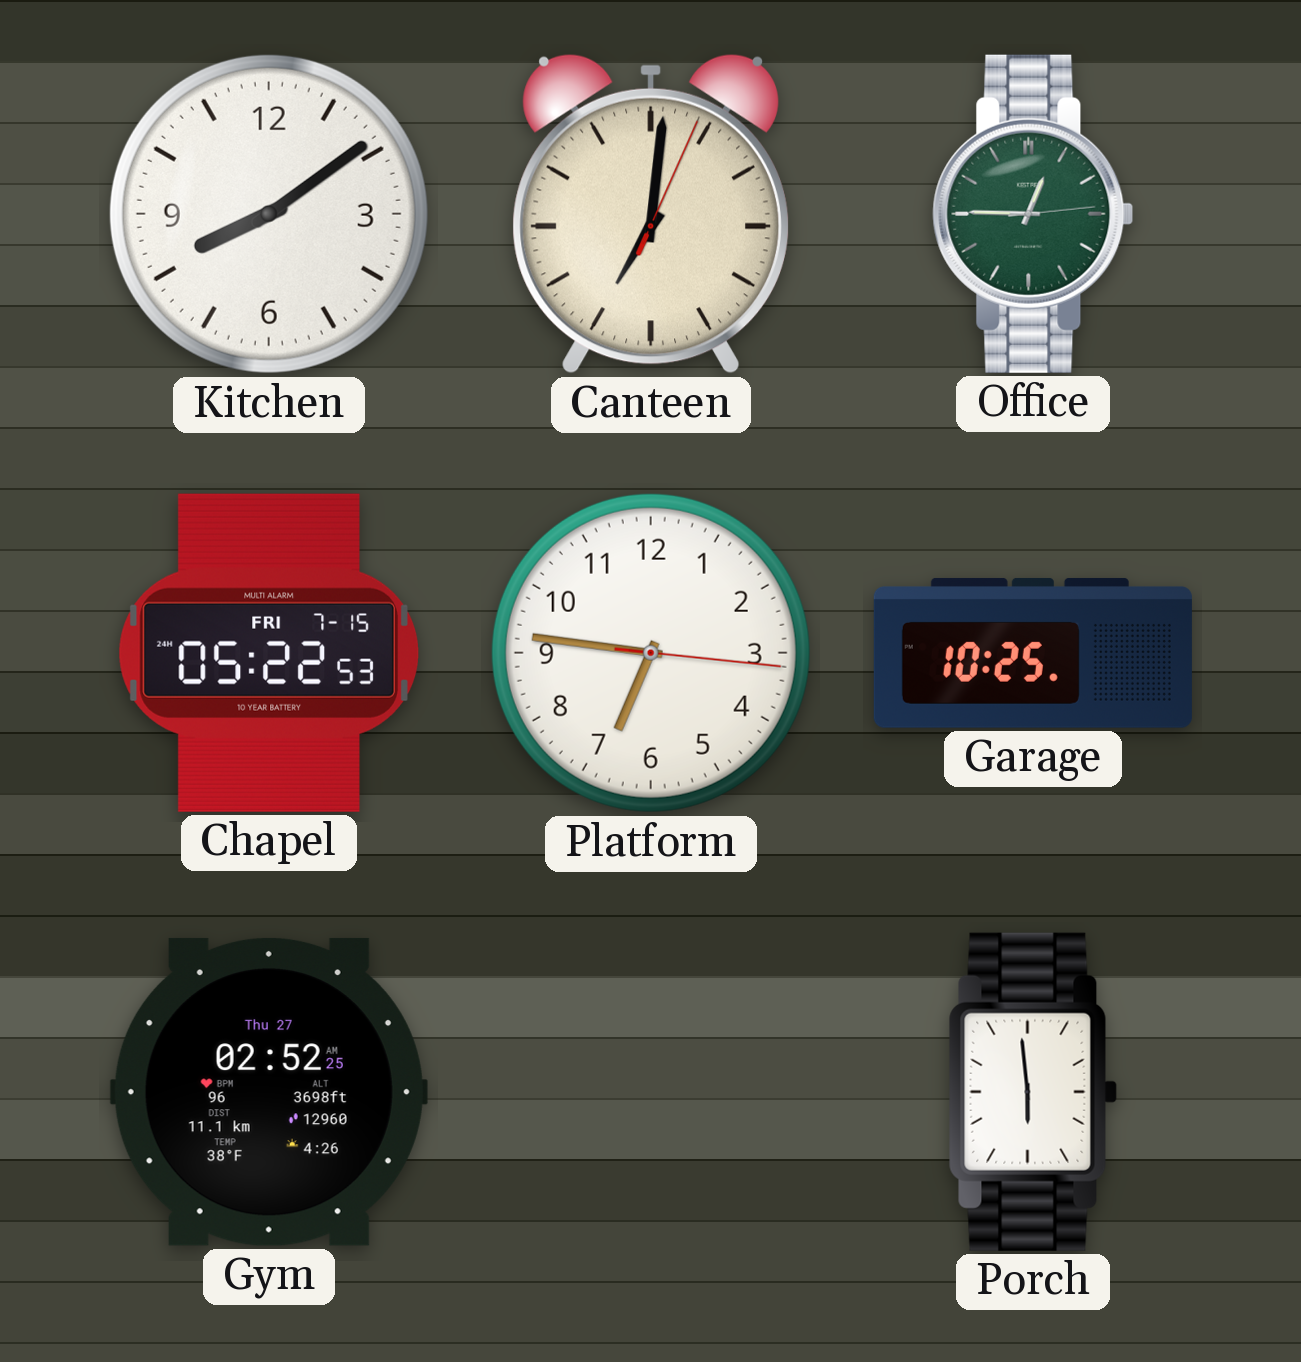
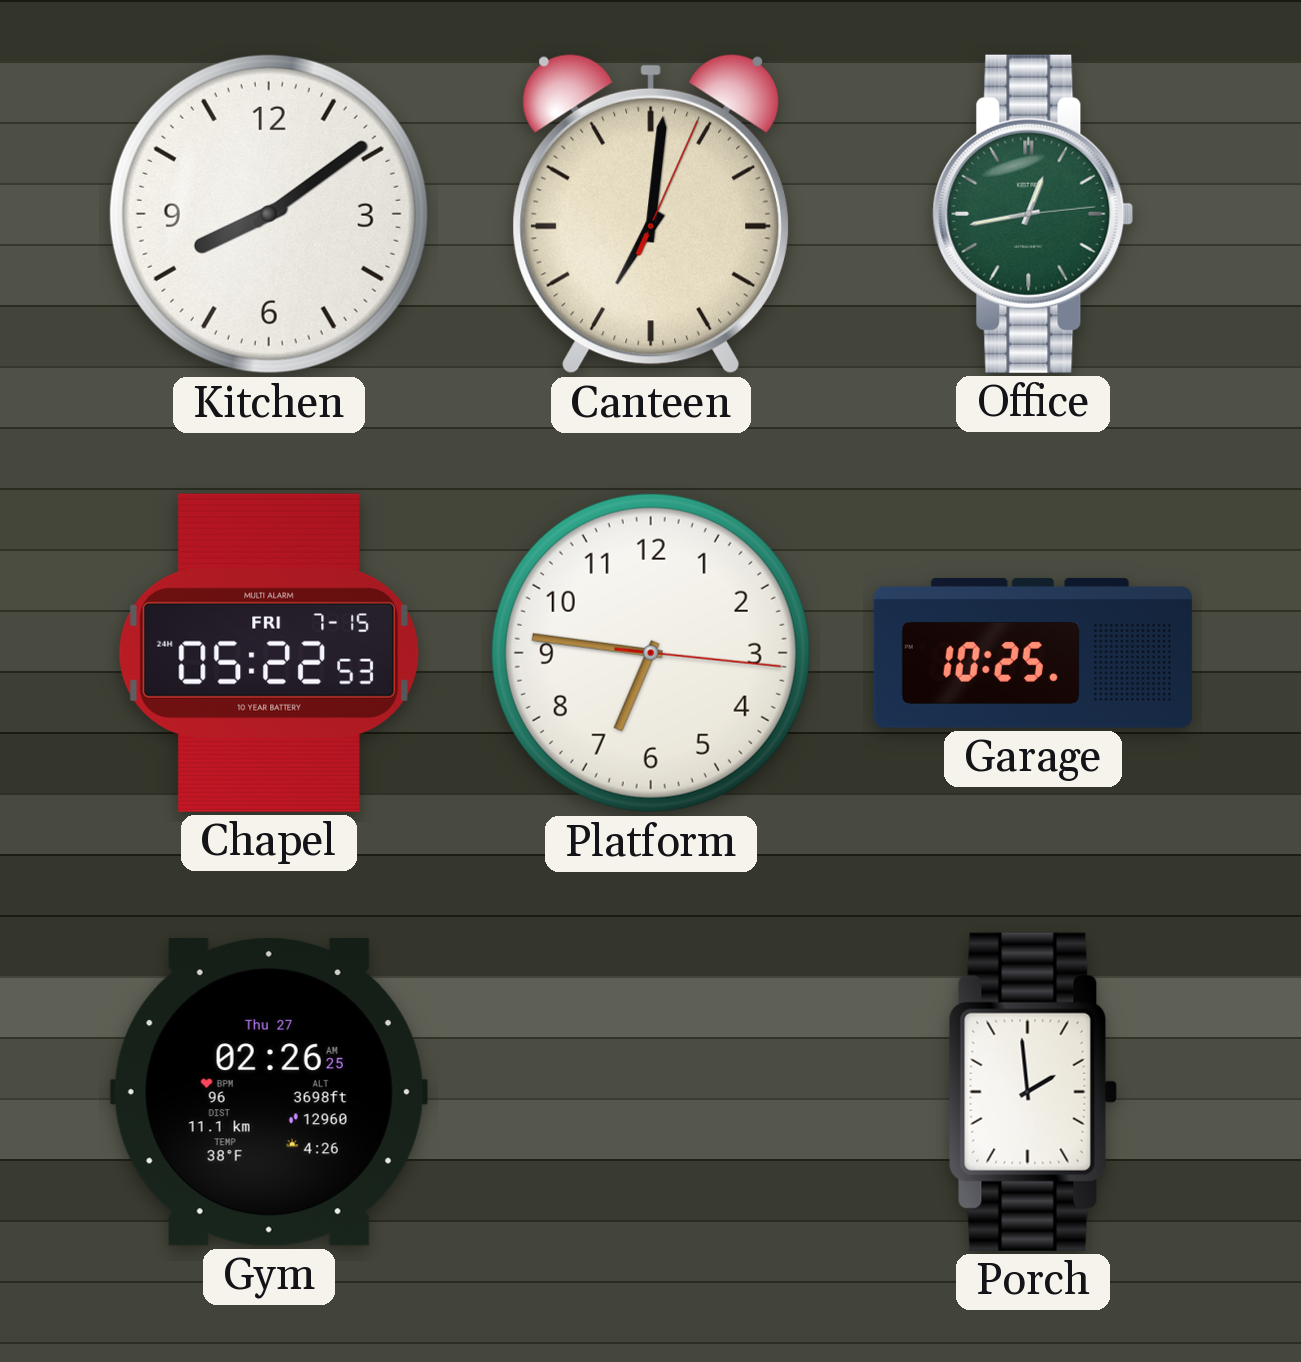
Office: 12:45 -> 12:43
Gym: 02:52 -> 02:26
Porch: 5:59 -> 1:59
